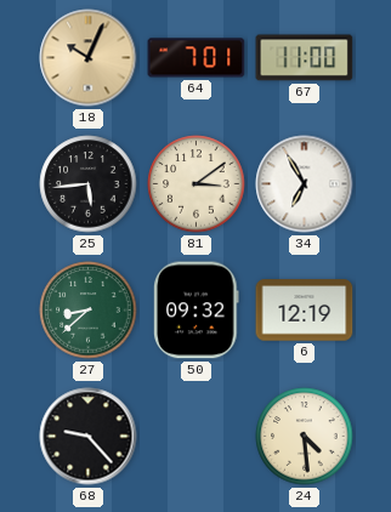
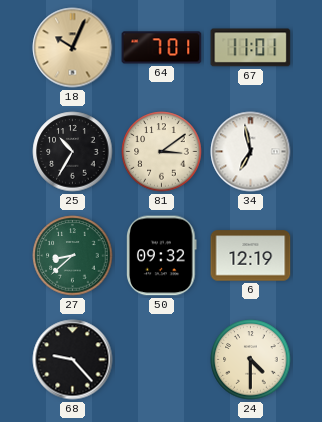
67: 11:00 -> 11:01
25: 5:44 -> 10:35
34: 6:55 -> 6:58
24: 4:29 -> 4:30
